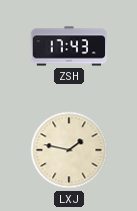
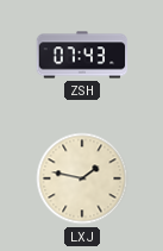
ZSH: 17:43 -> 07:43
